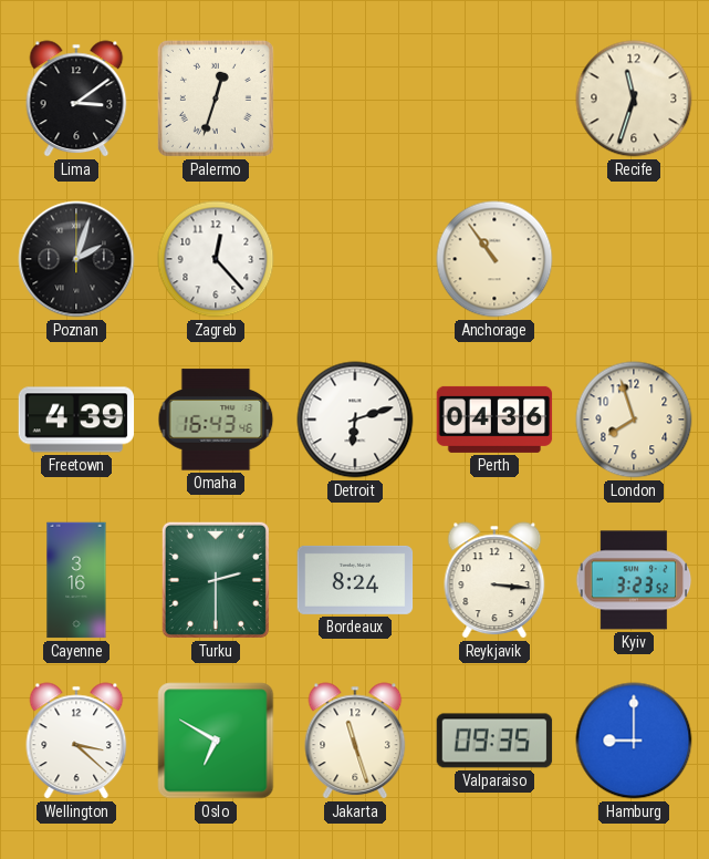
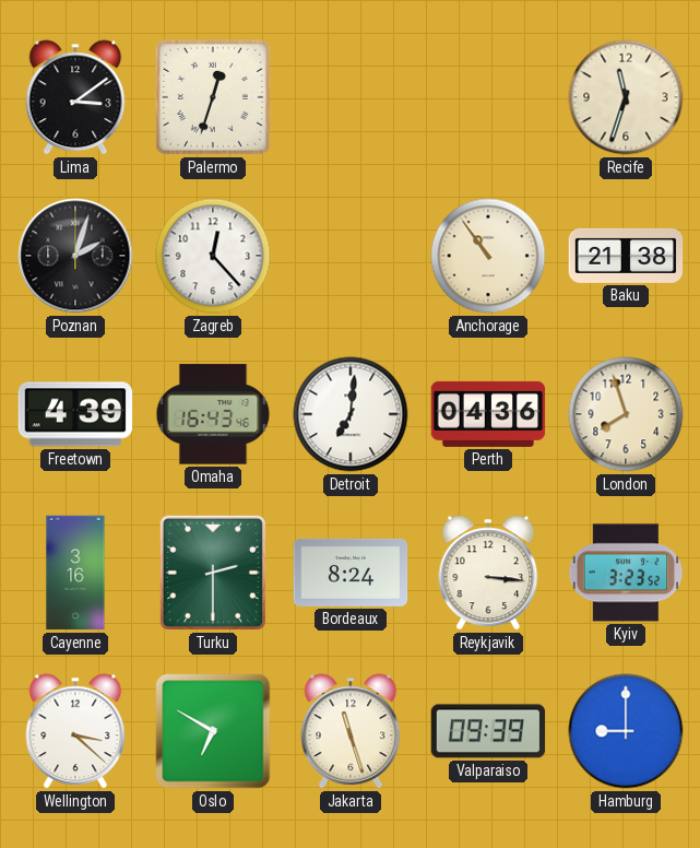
Baku: none -> 21:38
Detroit: 6:12 -> 7:01
Valparaiso: 09:35 -> 09:39
